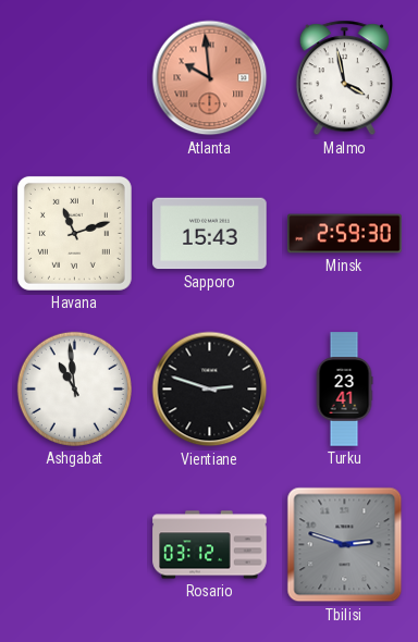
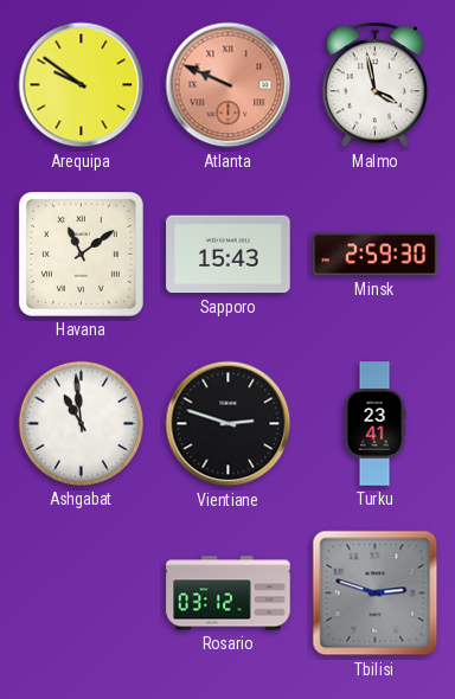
Arequipa: none -> 9:51
Atlanta: 9:59 -> 9:49
Havana: 11:12 -> 11:09
